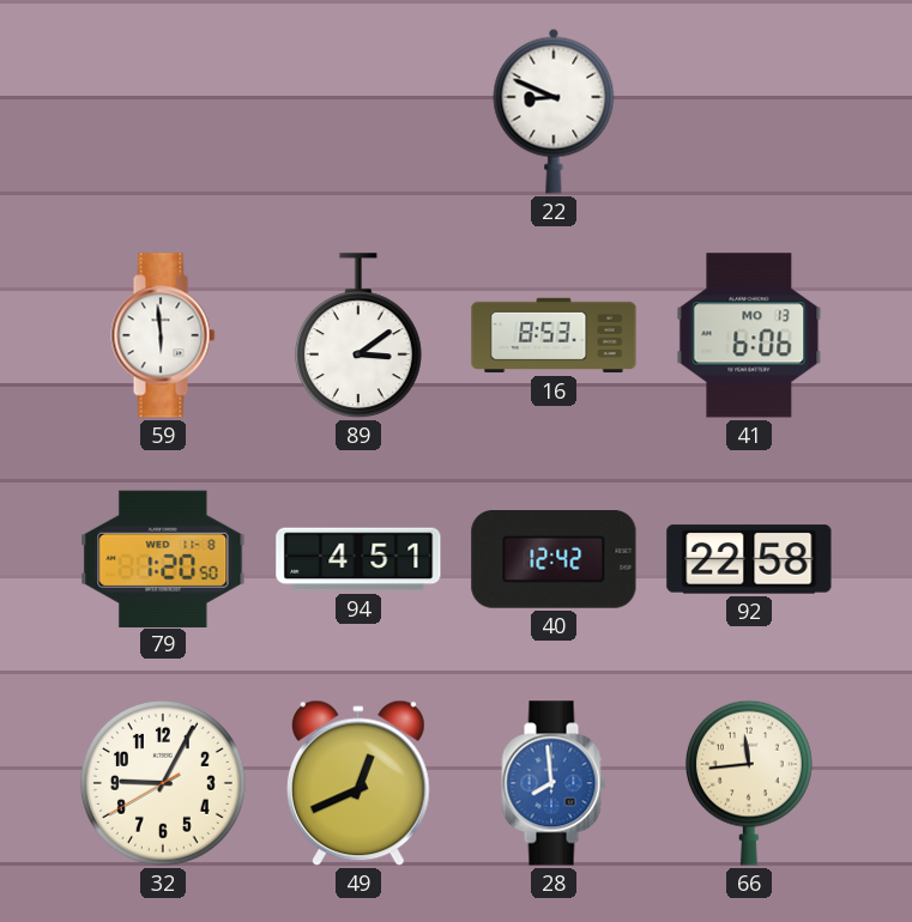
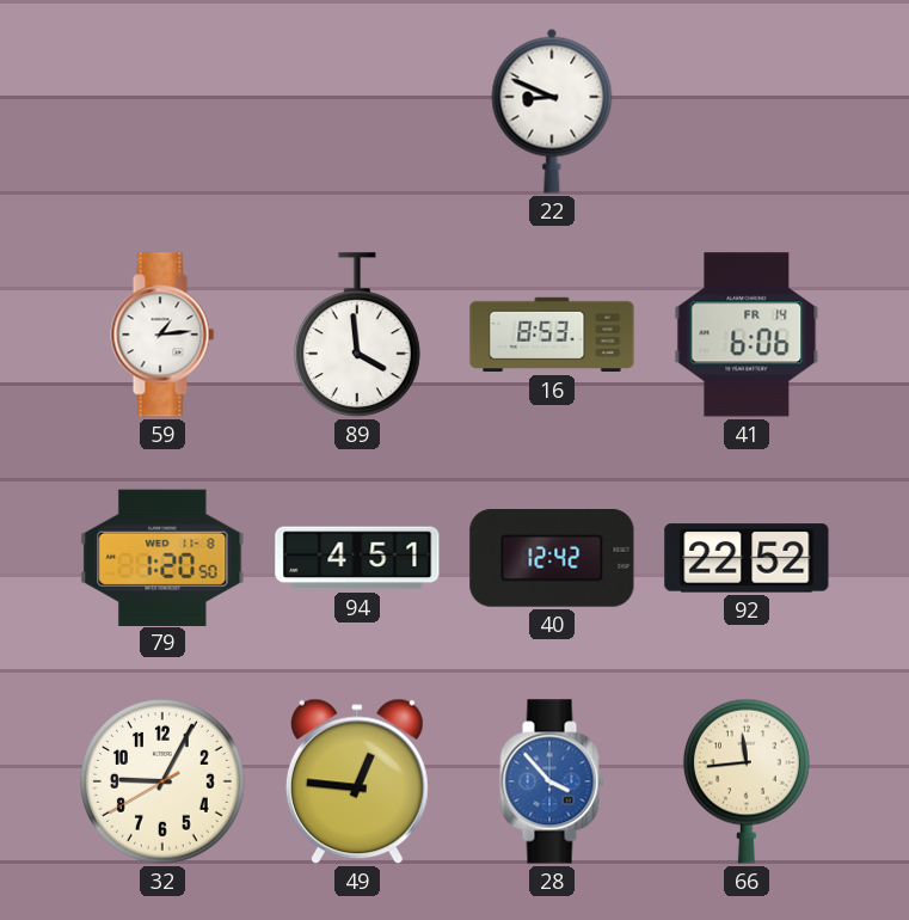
59: 5:59 -> 1:14
89: 3:09 -> 3:59
41 date: MO 13 -> FR 14
92: 22:58 -> 22:52
49: 12:41 -> 12:46
28: 7:59 -> 3:53
